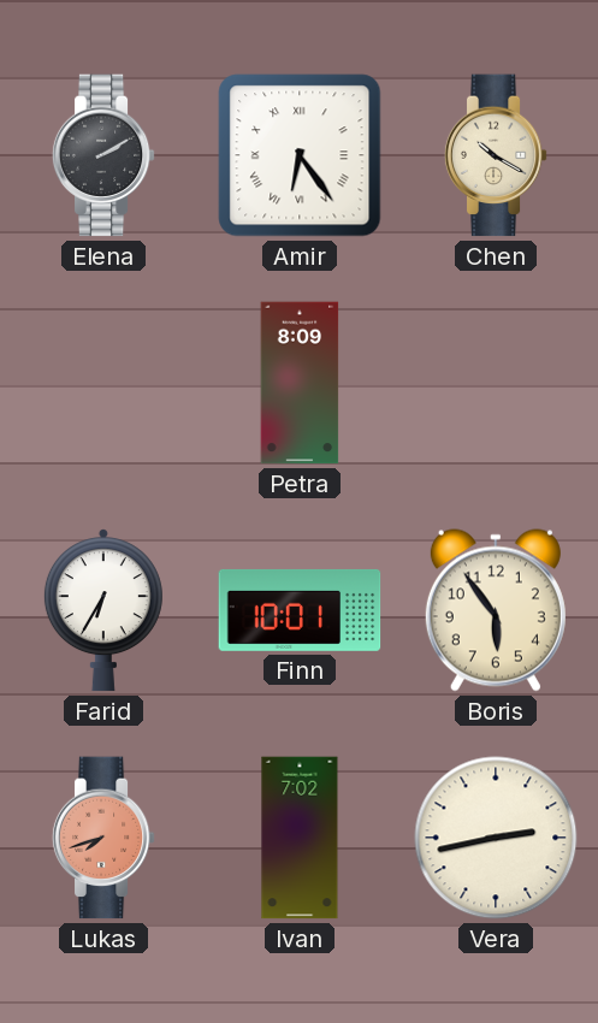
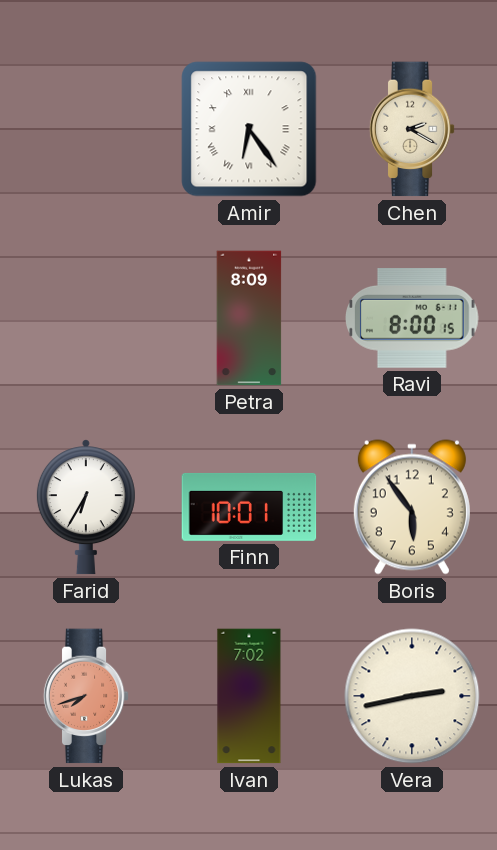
Elena: 2:10 -> none
Chen: 10:20 -> 2:20
Ravi: none -> 8:00
